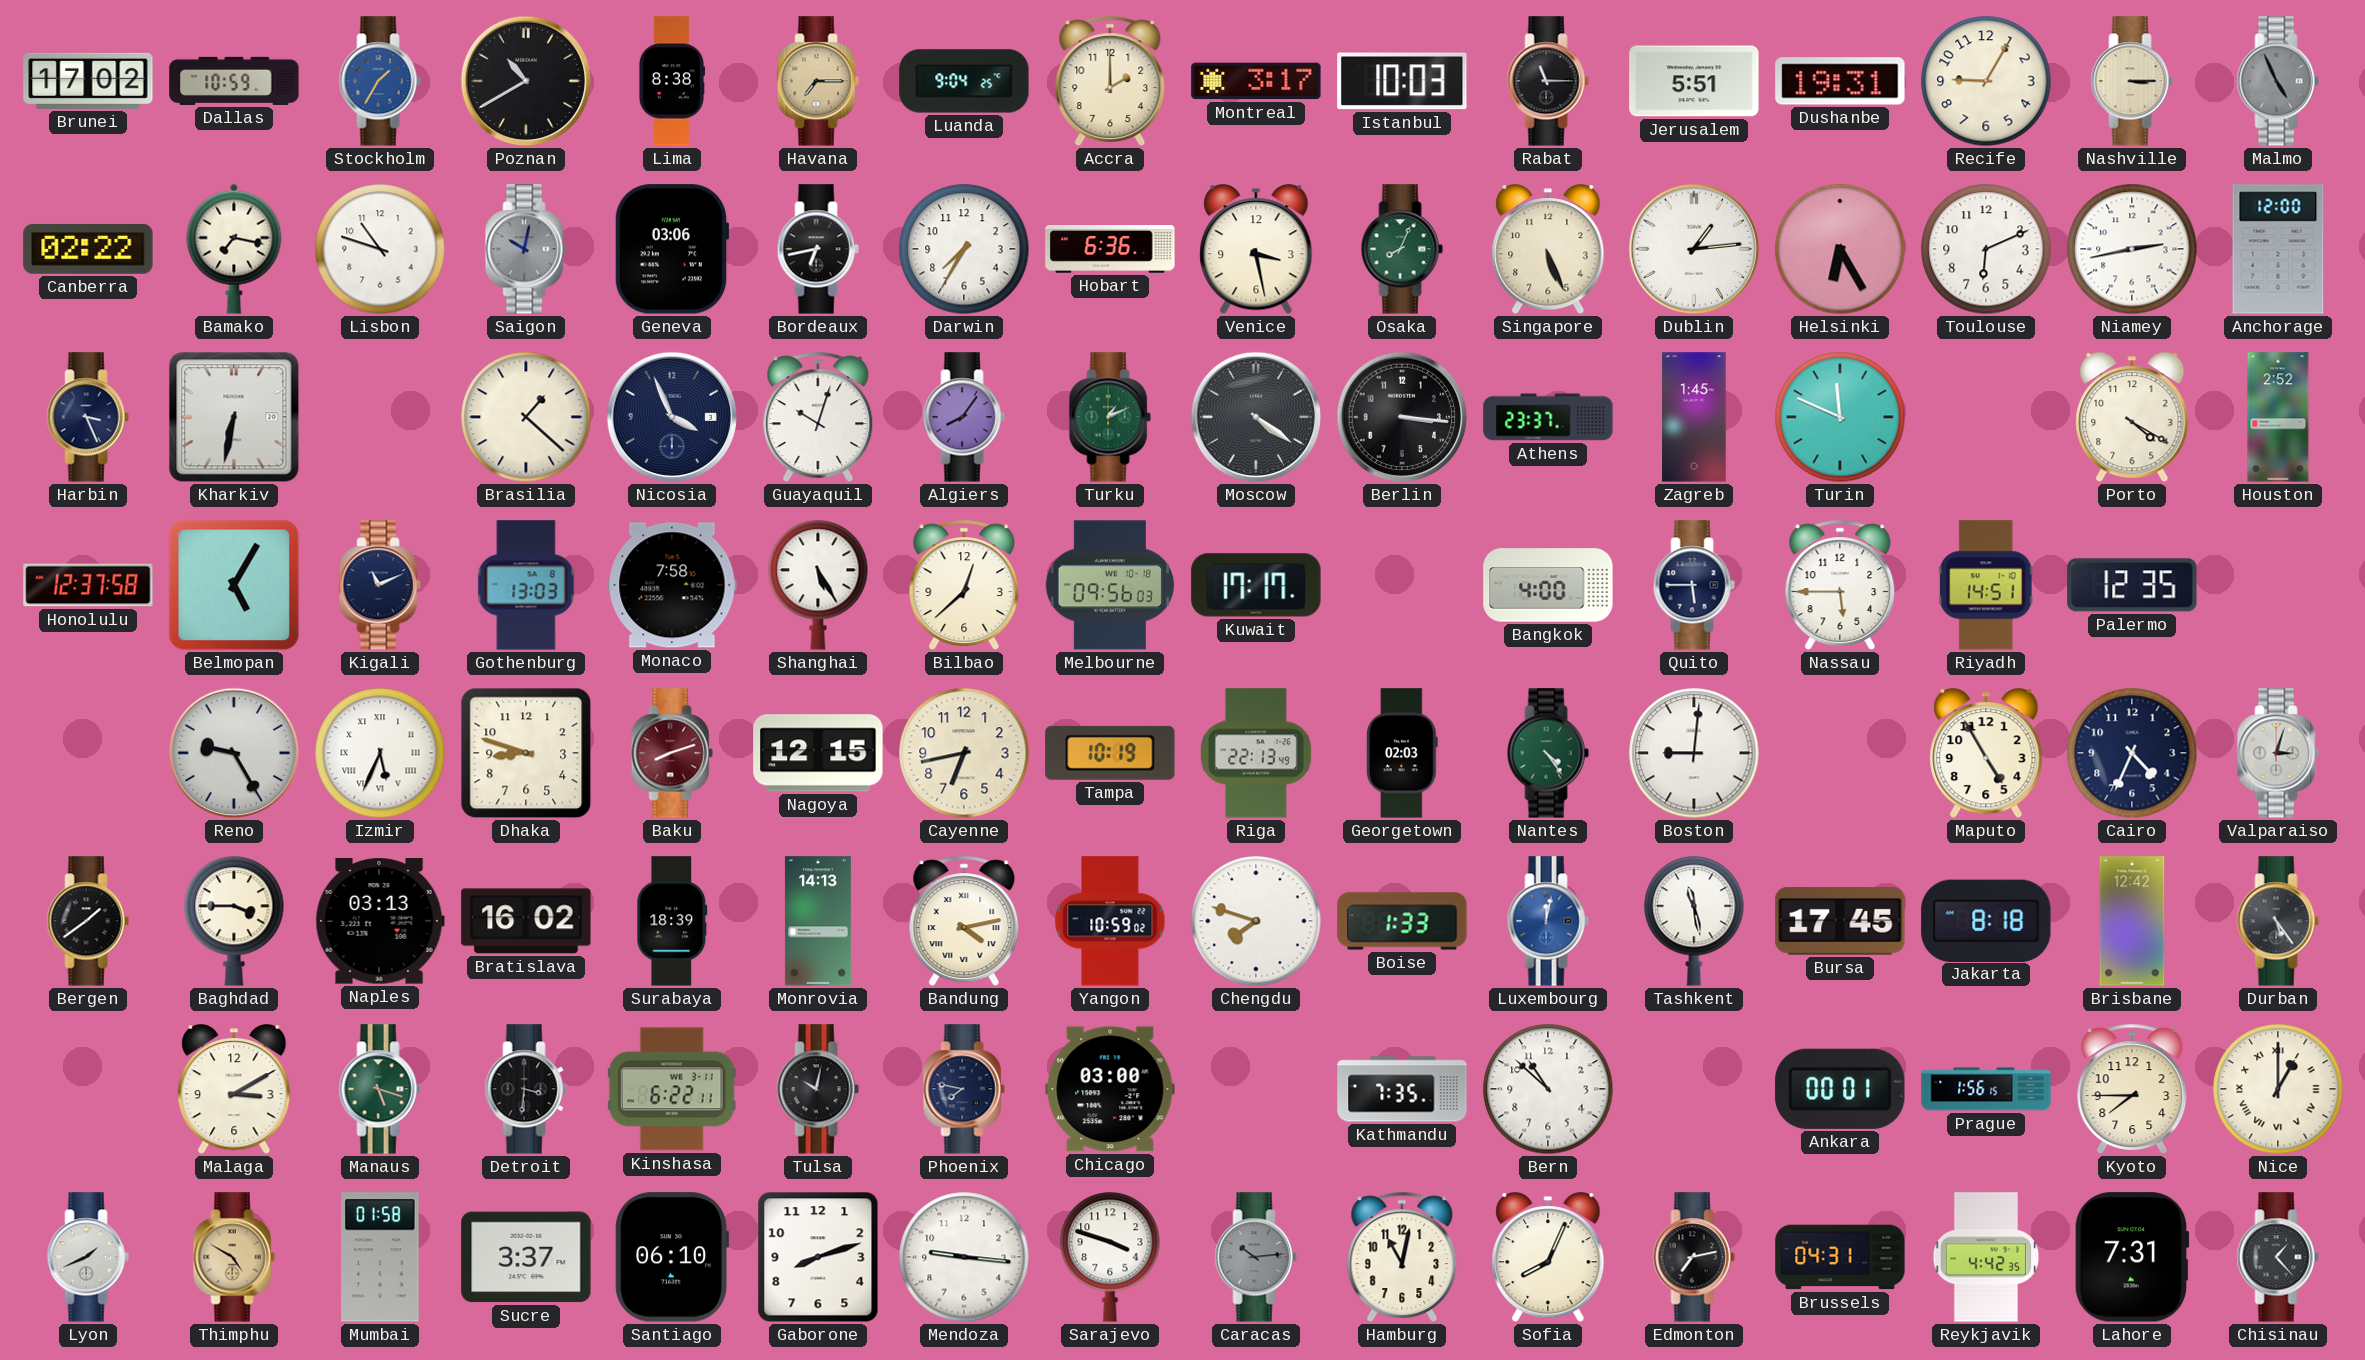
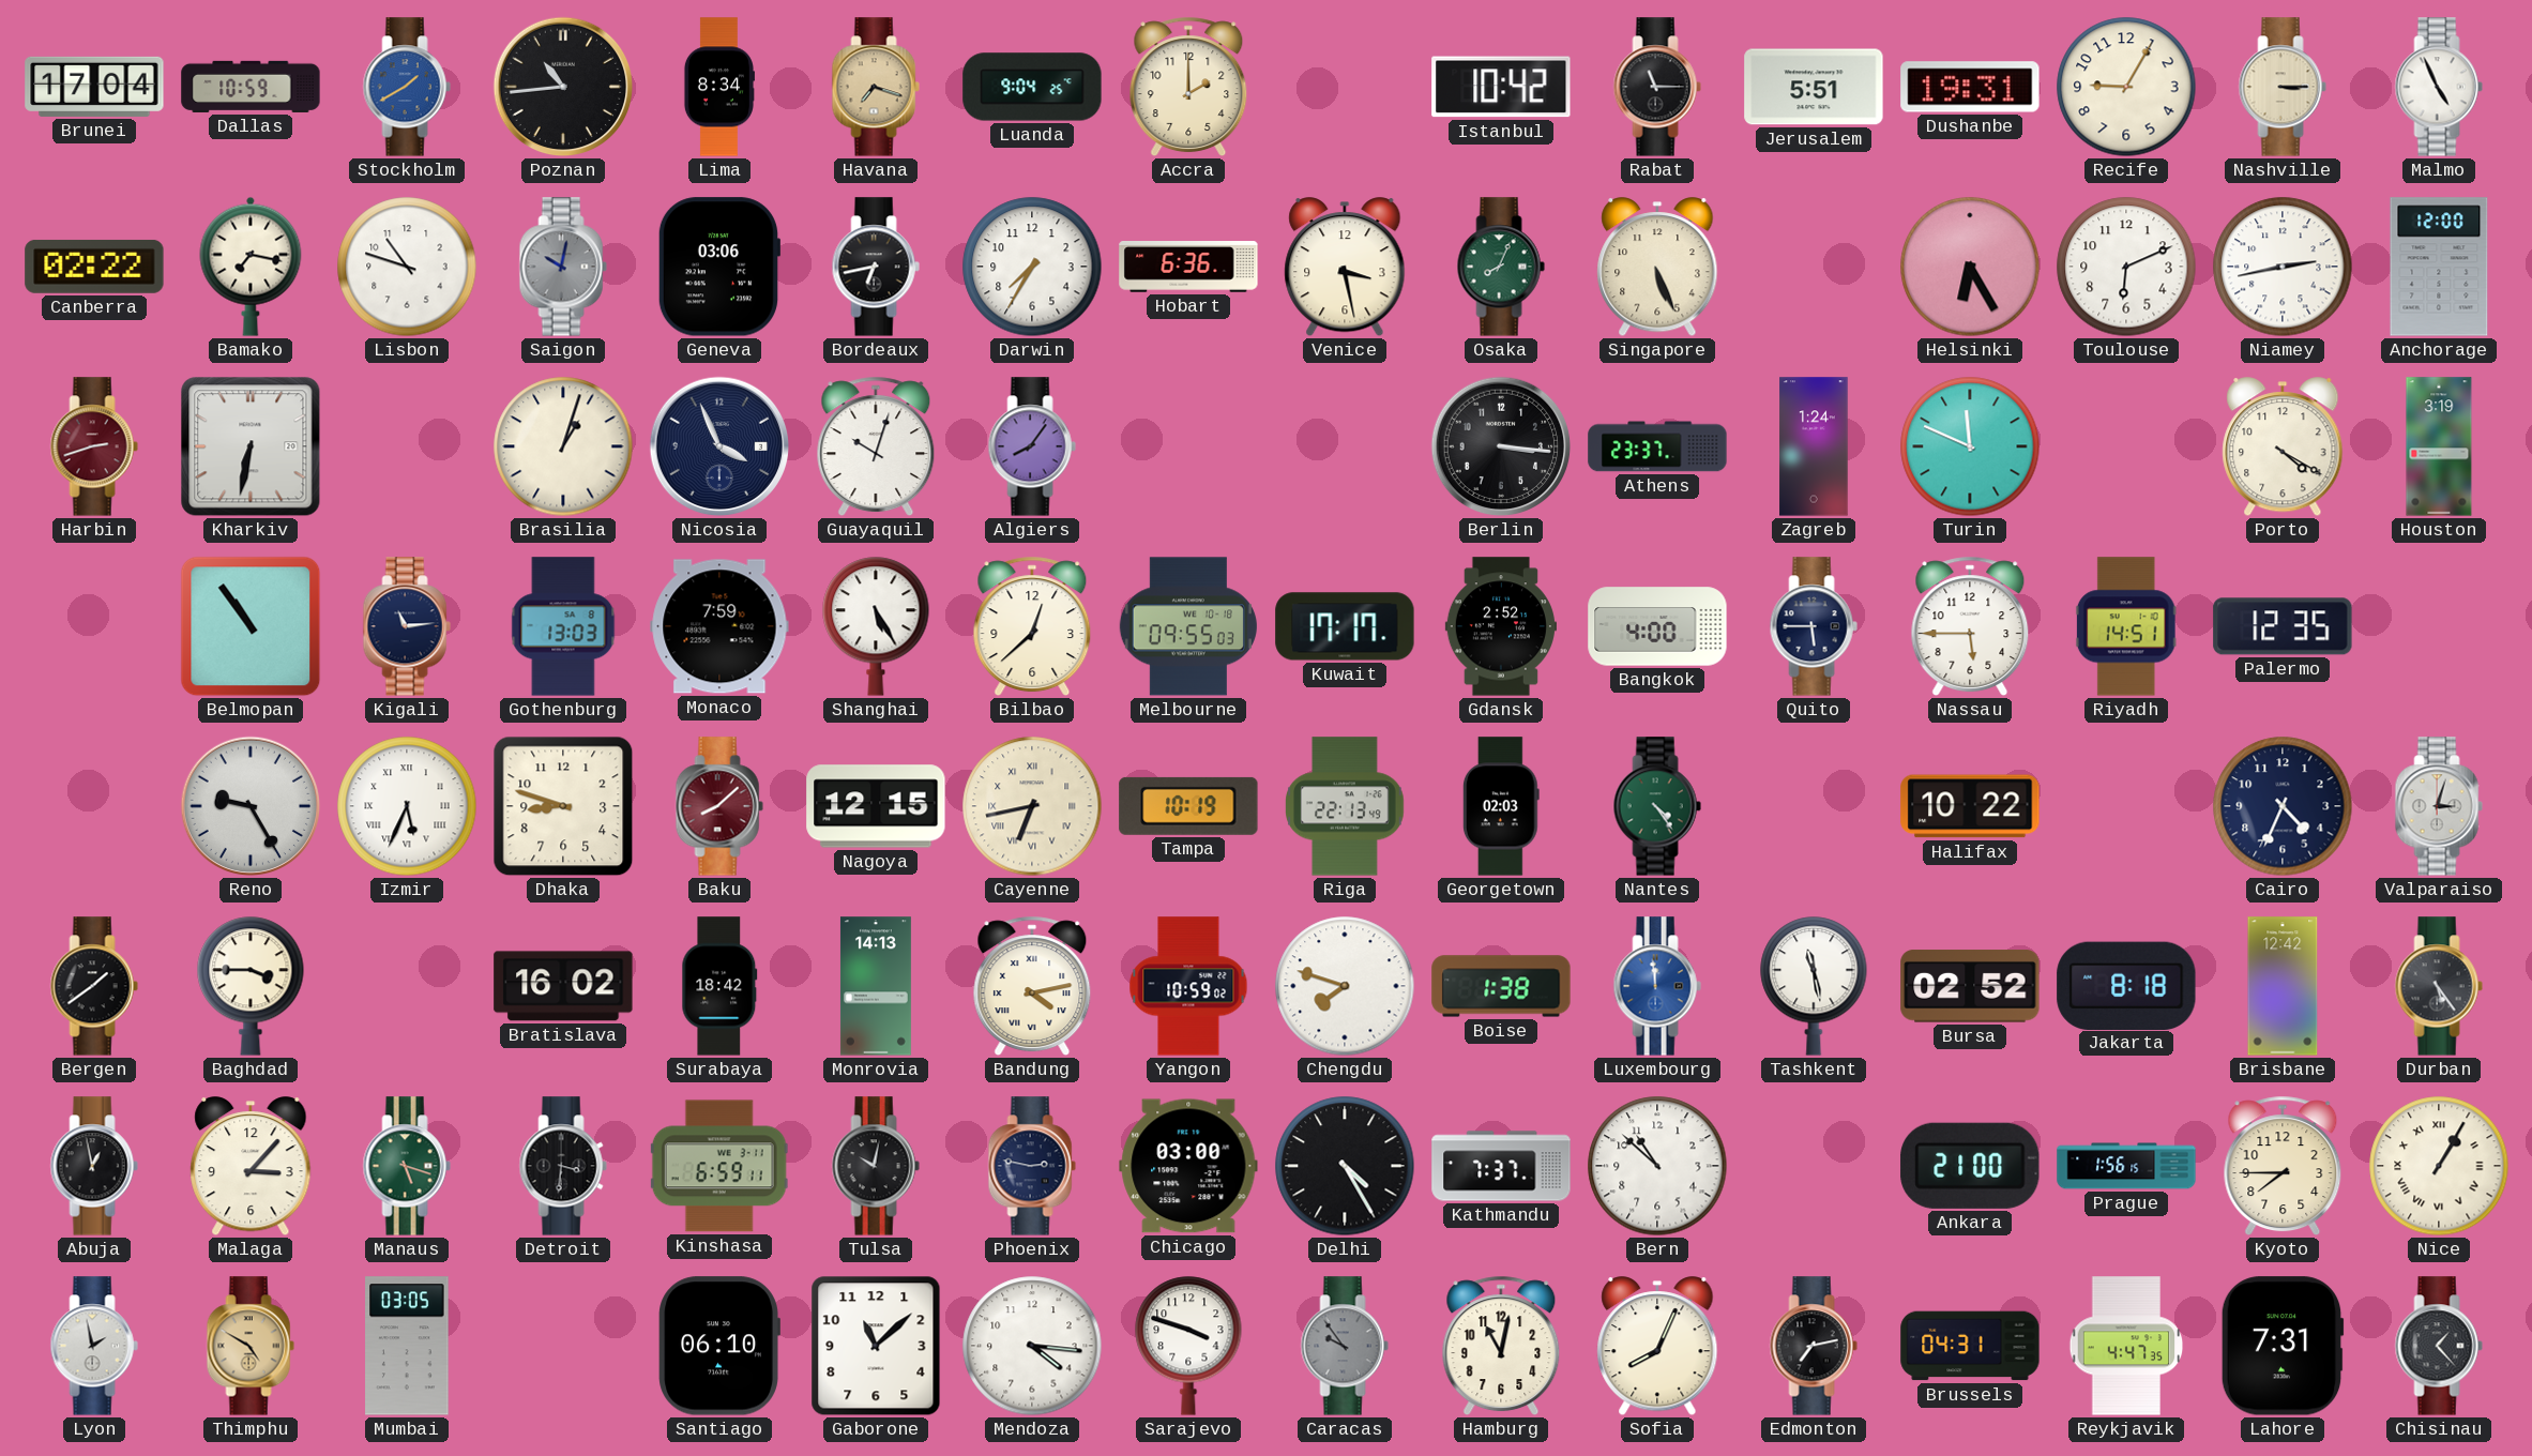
Brunei: 17:02 -> 17:04
Stockholm: 1:35 -> 1:40
Poznan: 10:40 -> 10:44
Lima: 8:38 -> 8:34
Havana: 7:15 -> 7:18
Montreal: 3:17 -> none
Istanbul: 10:03 -> 10:42
Malmo dial: grey -> white
Dublin: 1:14 -> none
Harbin: 3:26 -> 2:42
Harbin dial: navy -> burgundy
Brasilia: 1:22 -> 1:03
Turku: 1:11 -> none
Moscow: 4:21 -> none
Zagreb: 1:45 -> 1:24
Houston: 2:52 -> 3:19
Honolulu: 12:37 -> none
Belmopan: 5:05 -> 10:54
Kigali: 11:11 -> 11:14
Monaco: 7:58 -> 7:59
Melbourne: 09:56 -> 09:55
Gdansk: none -> 2:52
Baku: 8:12 -> 8:08
Cayenne numerals: Arabic -> Roman
Boston: 9:01 -> none
Halifax: none -> 10:22
Maputo: 4:55 -> none
Naples: 03:13 -> none
Surabaya: 18:39 -> 18:42
Boise: 1:33 -> 1:38
Luxembourg: 12:02 -> 11:59
Bursa: 17:45 -> 02:52
Abuja: none -> 12:58
Malaga: 3:10 -> 3:07
Kinshasa: 6:22 -> 6:59
Phoenix: 7:47 -> 2:47
Delhi: none -> 4:25
Kathmandu: 7:35 -> 7:37
Ankara: 00:01 -> 21:00
Nice: 1:00 -> 1:05
Lyon: 1:41 -> 1:58
Mumbai: 01:58 -> 03:05
Sucre: 3:37 -> none
Gaborone: 8:12 -> 11:08
Mendoza: 9:16 -> 4:16
Caracas: 10:14 -> 9:54
Reykjavik: 4:42 -> 4:47
